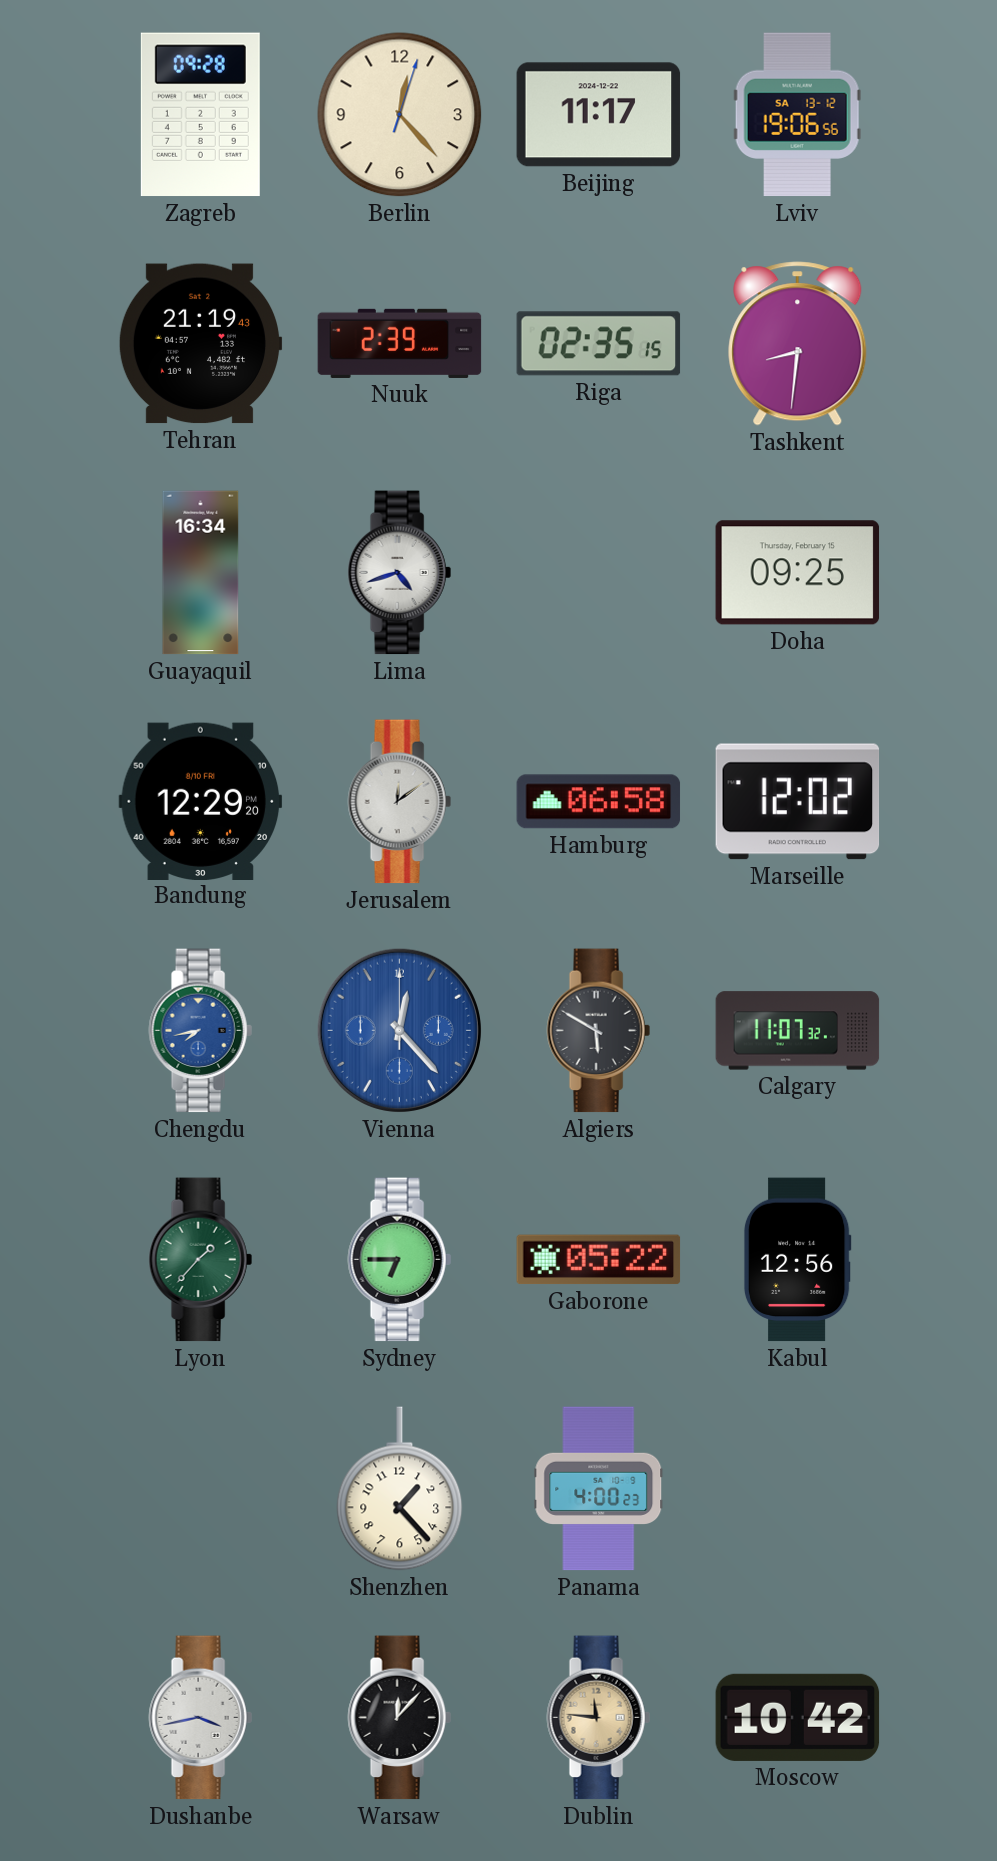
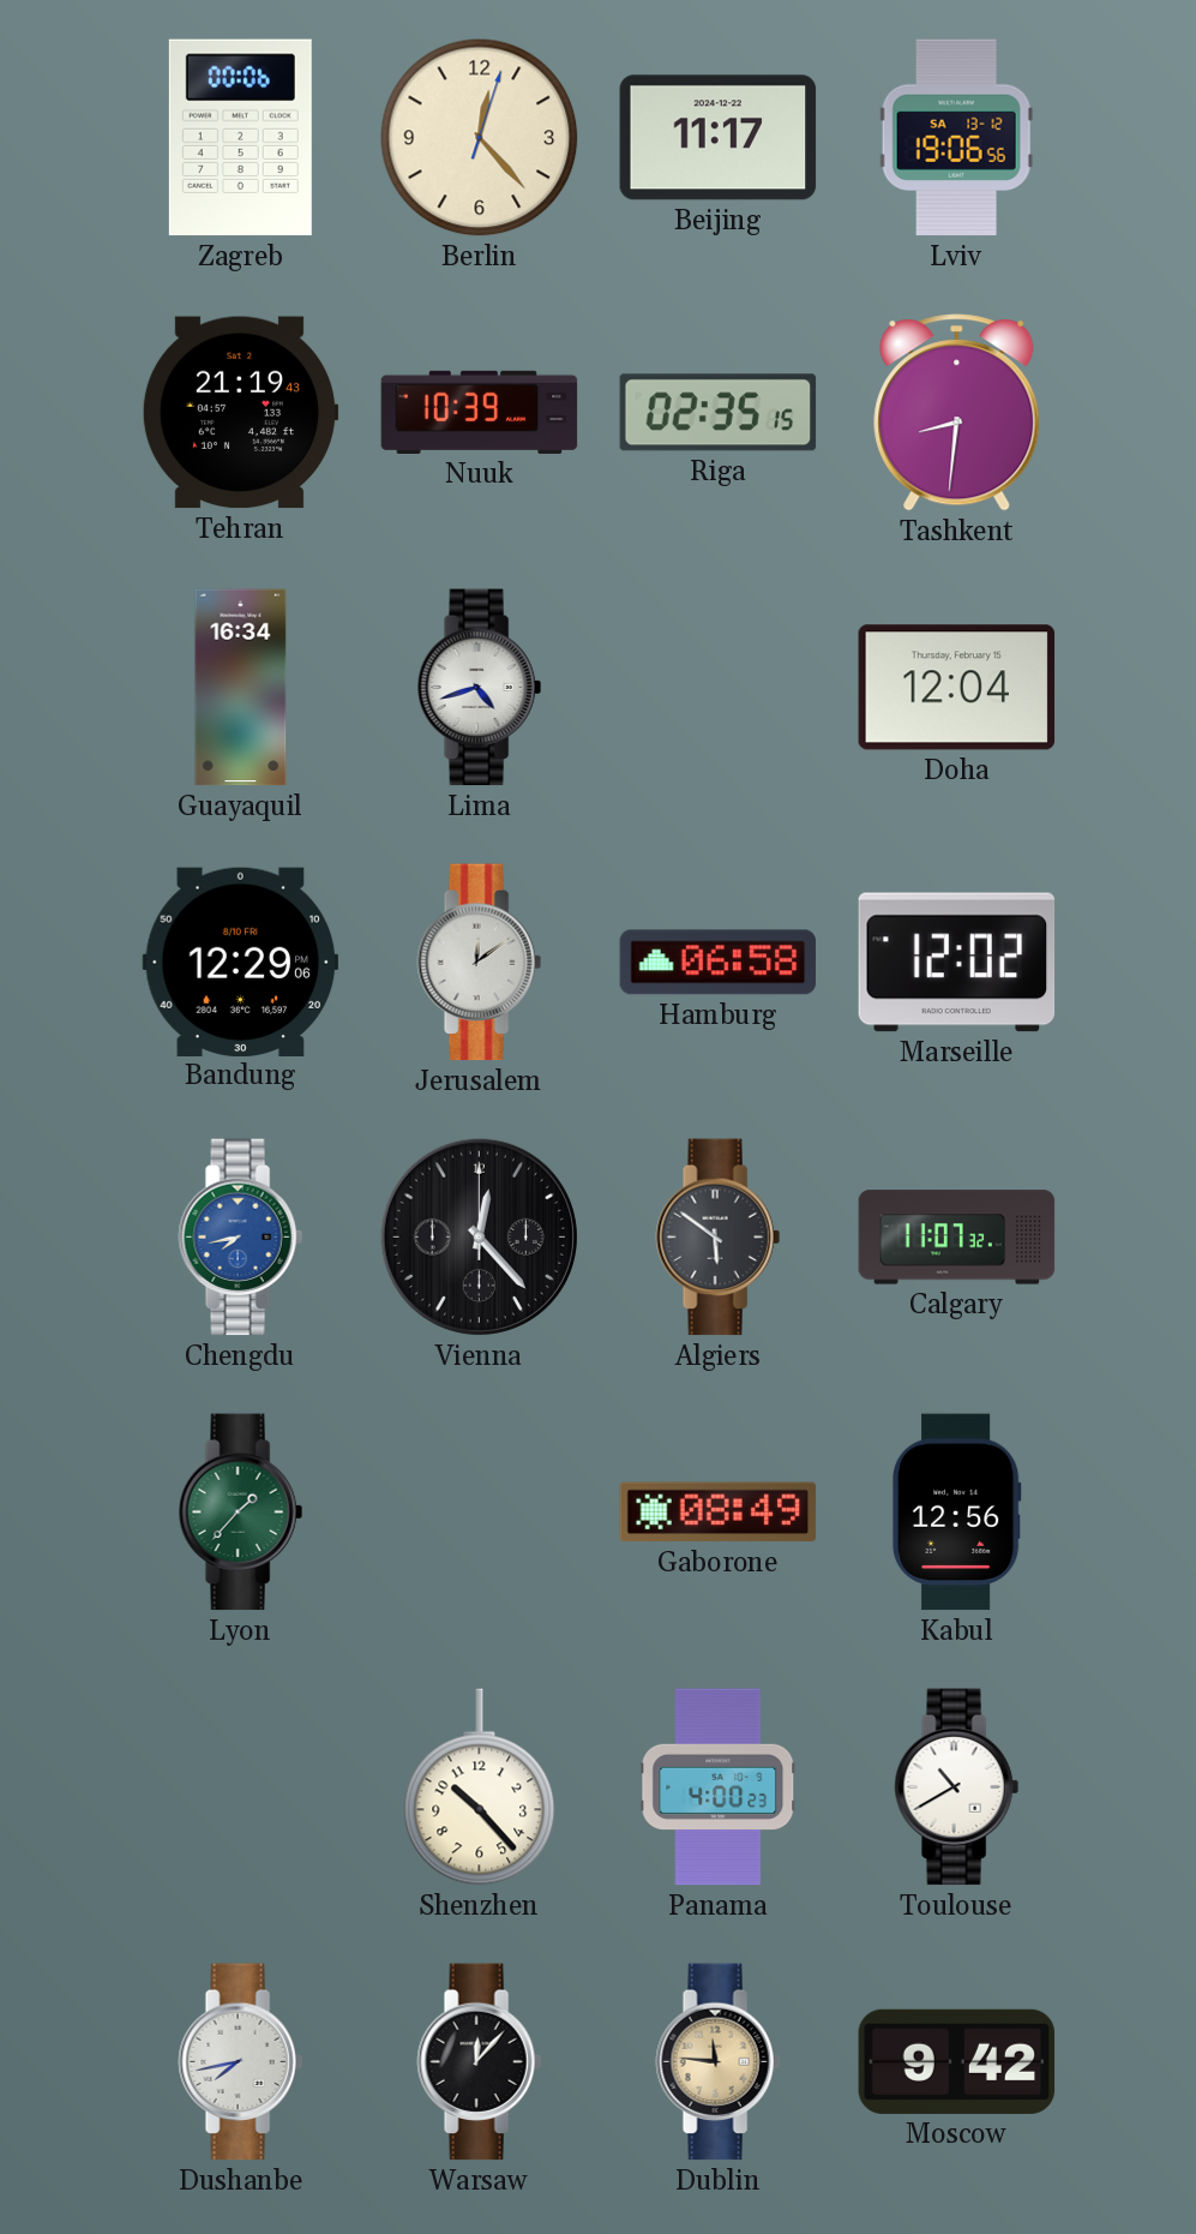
Zagreb: 09:28 -> 00:06
Nuuk: 2:39 -> 10:39
Doha: 09:25 -> 12:04
Bandung: 12:29:20 -> 12:29:06
Vienna dial: blue -> black
Algiers: 5:50 -> 5:51
Sydney: 6:45 -> none
Gaborone: 05:22 -> 08:49
Shenzhen: 1:23 -> 10:23
Toulouse: none -> 10:40
Dushanbe: 3:43 -> 7:43
Moscow: 10:42 -> 9:42
